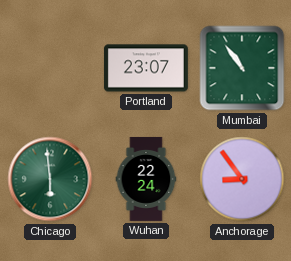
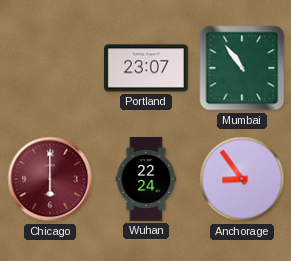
Chicago: 5:59 -> 6:00
Chicago dial: green -> burgundy
